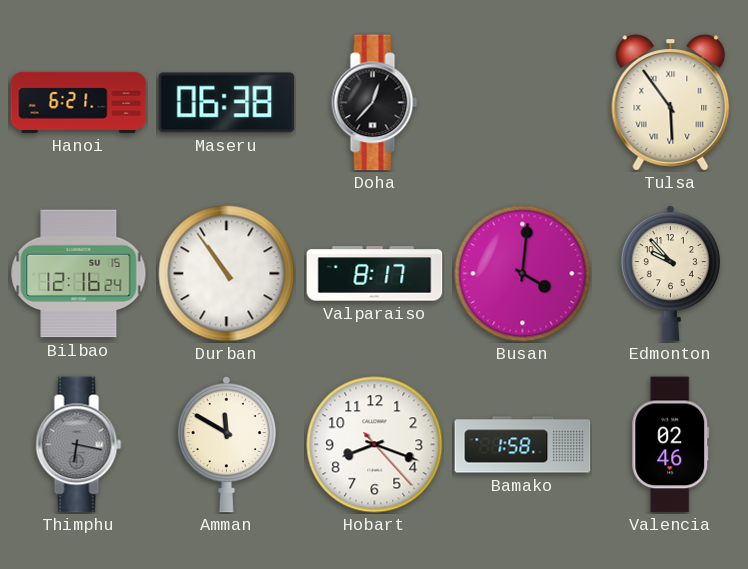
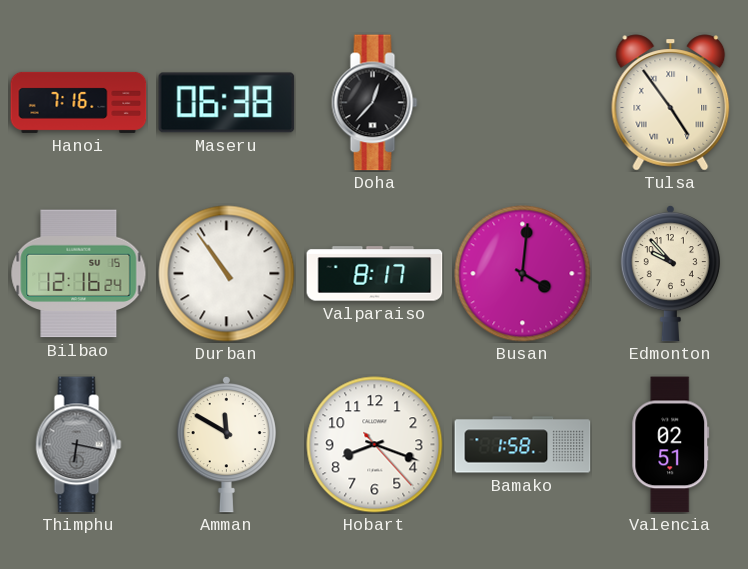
Hanoi: 6:21 -> 7:16
Tulsa: 5:54 -> 4:54
Valencia: 02:46 -> 02:51
